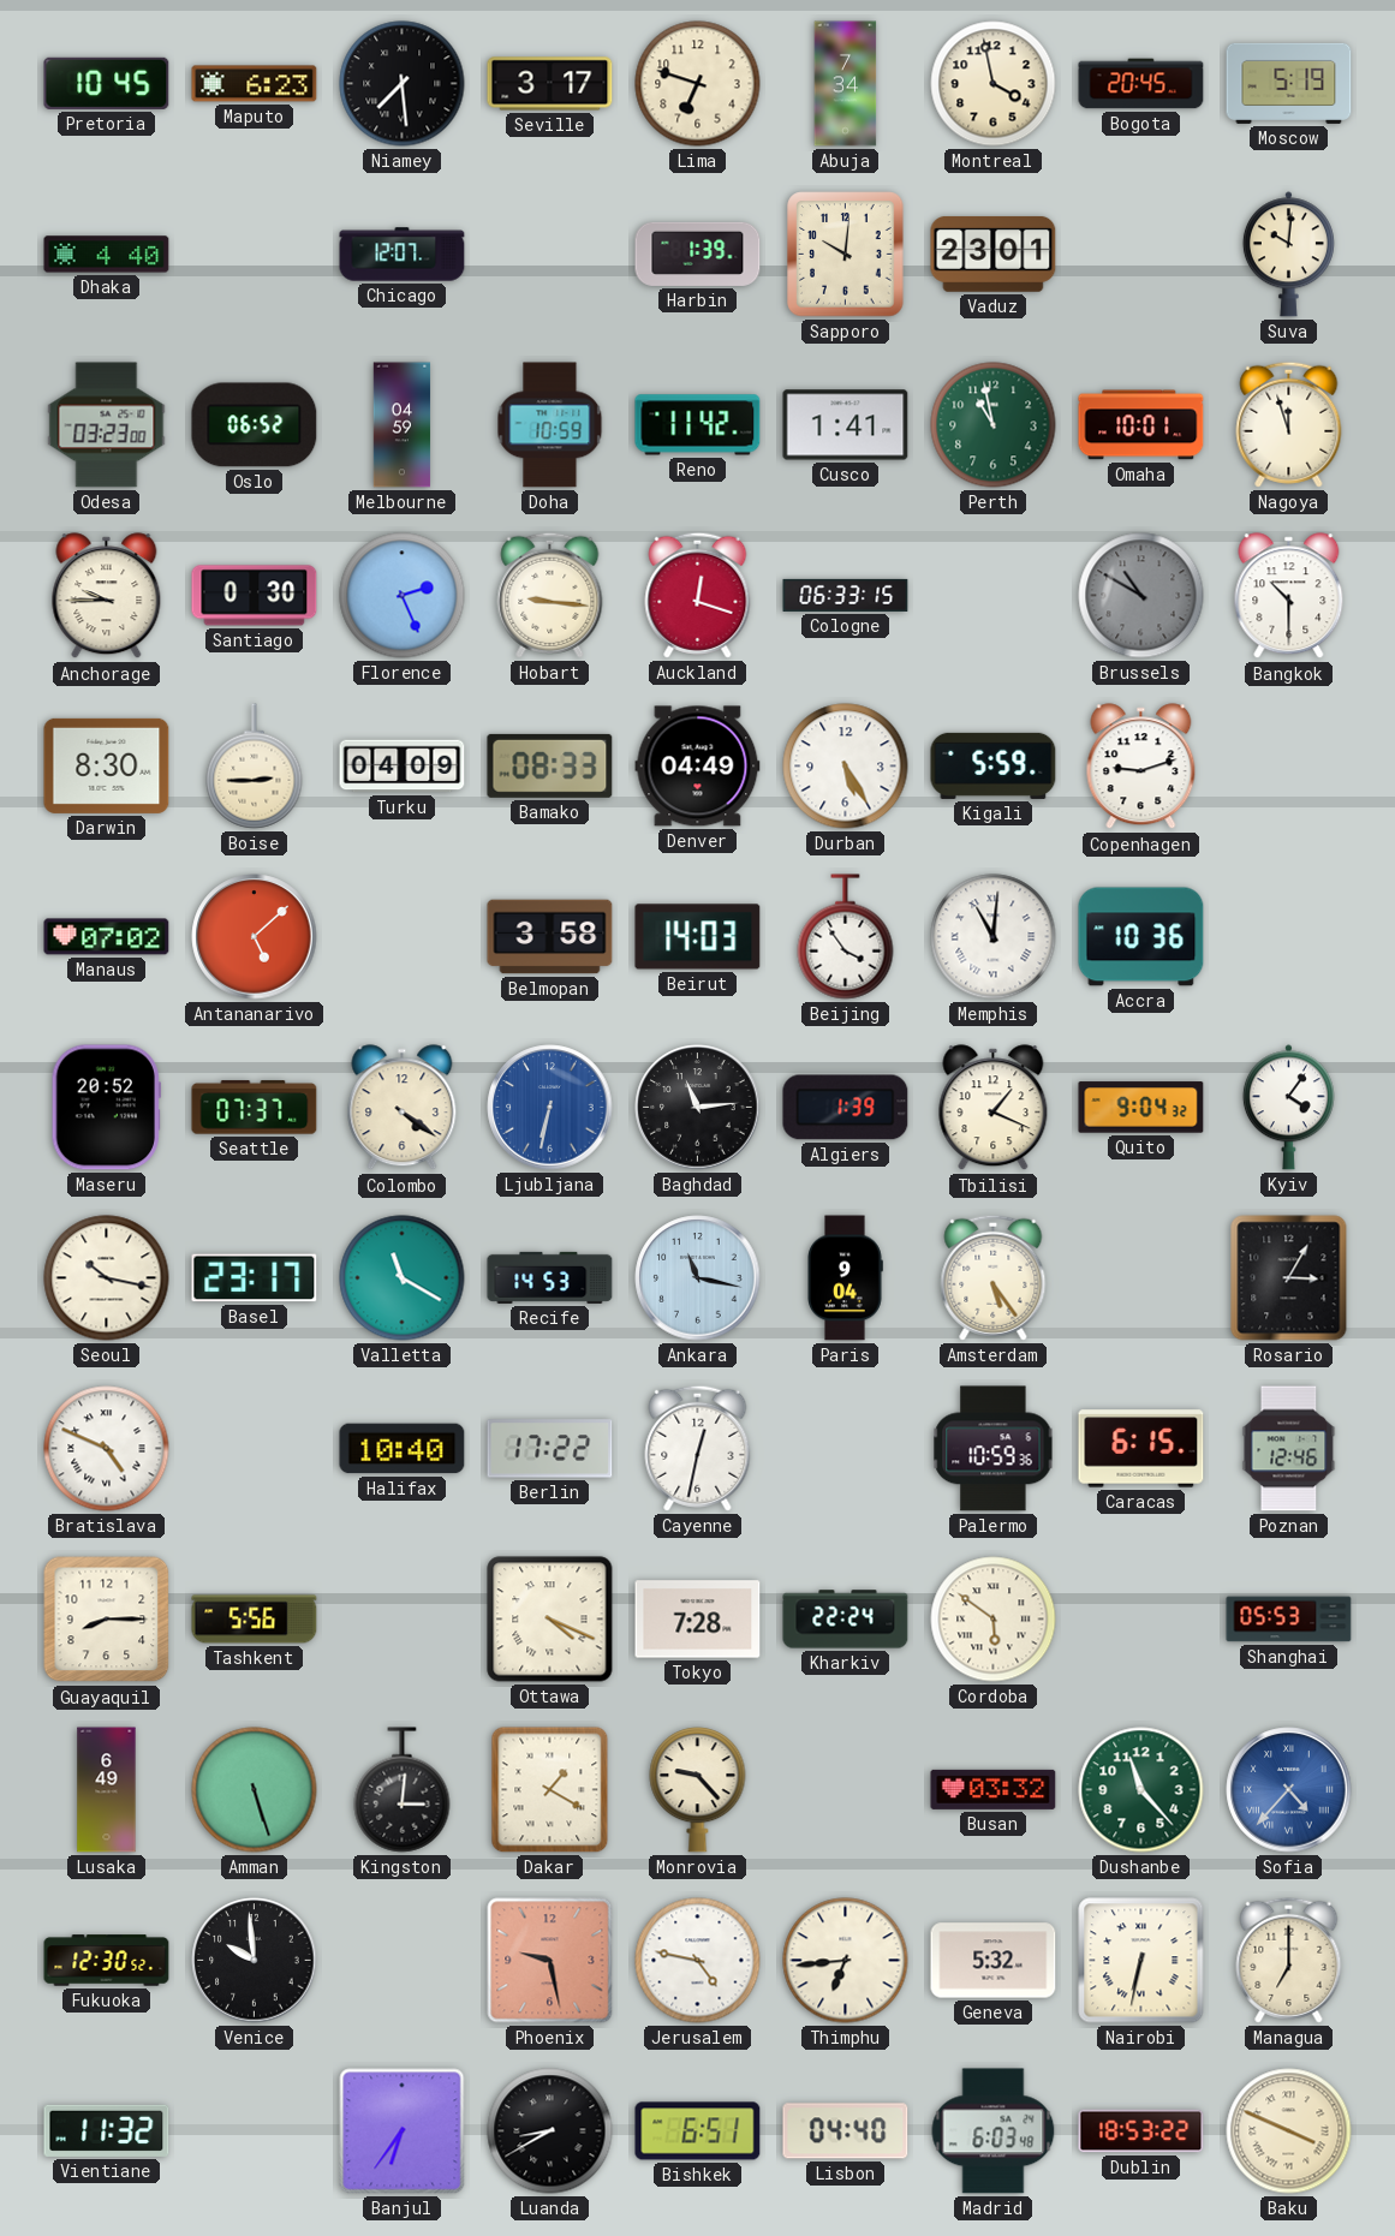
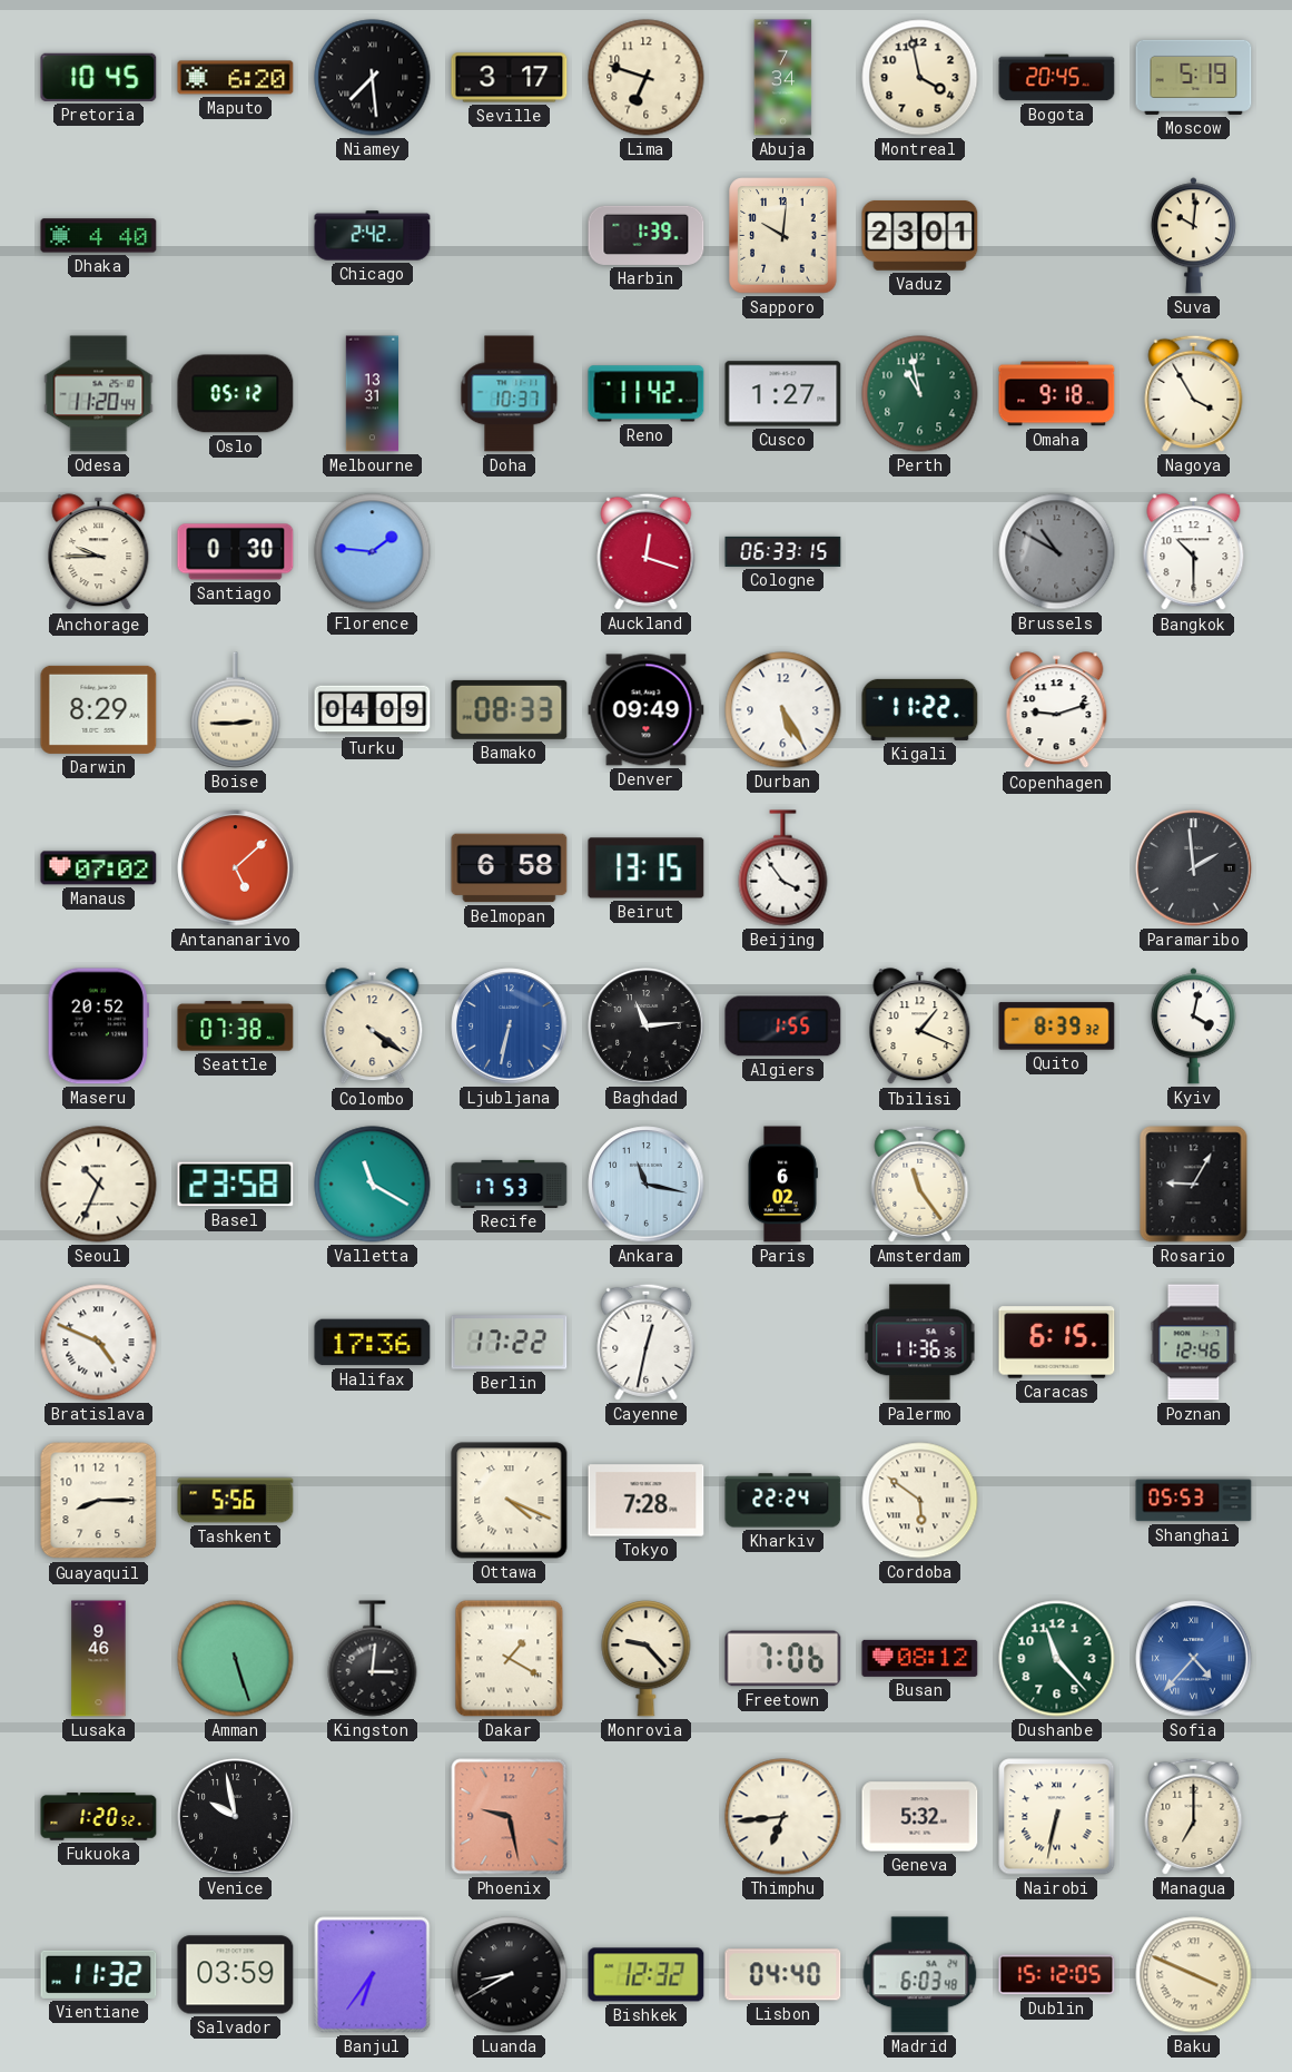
Maputo: 6:23 -> 6:20
Chicago: 12:07 -> 2:42
Odesa: 03:23 -> 11:20
Oslo: 06:52 -> 05:12
Melbourne: 04:59 -> 13:31
Doha: 10:59 -> 10:37
Cusco: 1:41 -> 1:27
Omaha: 10:01 -> 9:18
Nagoya: 11:57 -> 3:55
Florence: 2:26 -> 1:46
Hobart: 9:16 -> none
Darwin: 8:30 -> 8:29
Denver: 04:49 -> 09:49
Kigali: 5:59 -> 11:22
Belmopan: 3:58 -> 6:58
Beirut: 14:03 -> 13:15
Memphis: 11:01 -> none
Accra: 10:36 -> none
Paramaribo: none -> 1:59
Seattle: 07:37 -> 07:38
Algiers: 1:39 -> 1:55
Quito: 9:04 -> 8:39
Kyiv: 4:06 -> 4:02
Seoul: 10:17 -> 10:34
Basel: 23:17 -> 23:58
Recife: 14:53 -> 17:53
Paris: 9:04 -> 6:02
Amsterdam: 5:24 -> 11:24
Rosario: 3:05 -> 9:05
Halifax: 10:40 -> 17:36
Palermo: 10:59 -> 11:36
Lusaka: 6:49 -> 9:46
Freetown: none -> 7:06
Busan: 03:32 -> 08:12
Fukuoka: 12:30 -> 1:20
Venice: 9:59 -> 9:58
Jerusalem: 4:47 -> none
Salvador: none -> 03:59
Bishkek: 6:51 -> 12:32
Dublin: 18:53 -> 15:12
